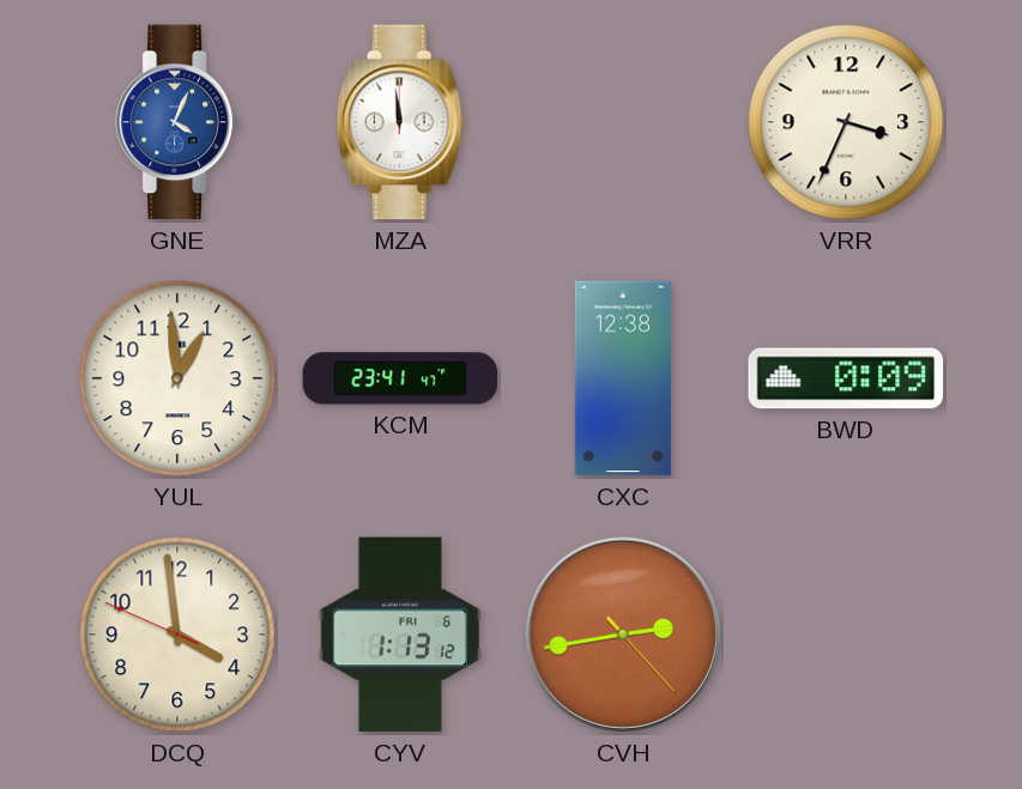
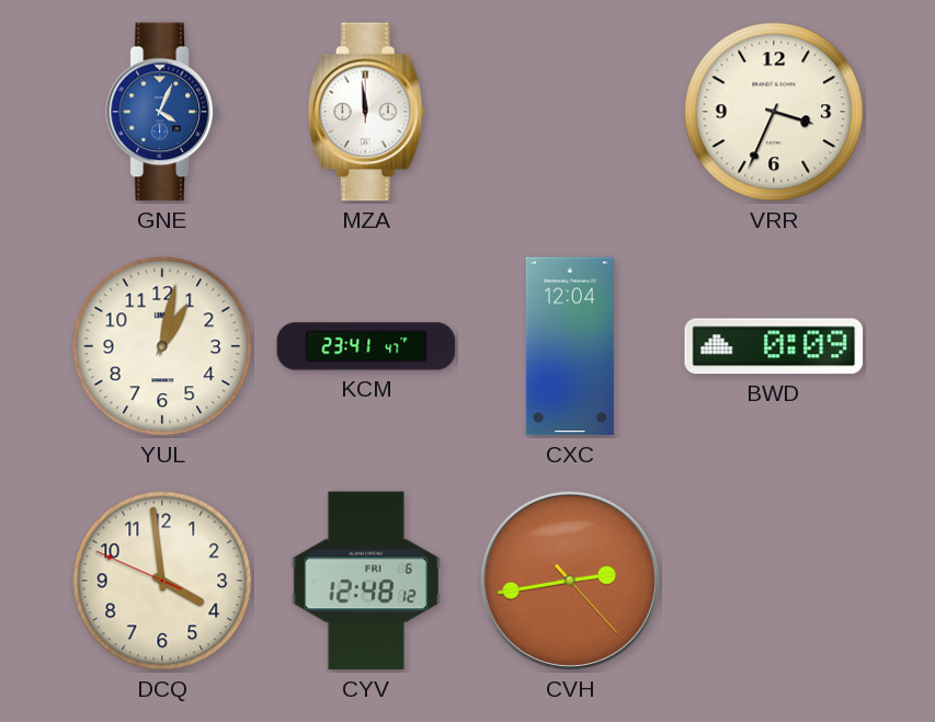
YUL: 12:59 -> 1:02
CXC: 12:38 -> 12:04
CYV: 1:13 -> 12:48
